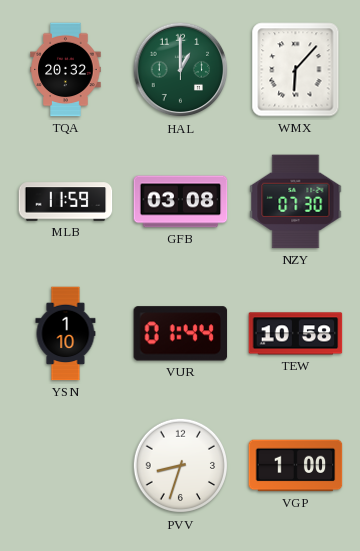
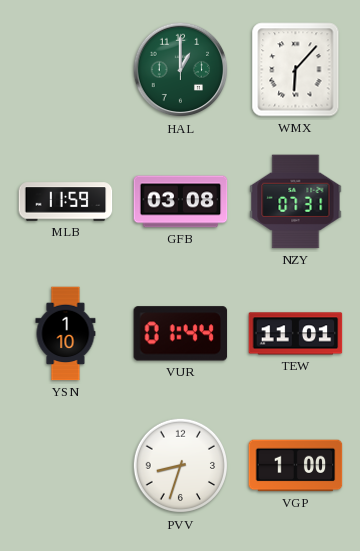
TQA: 20:32 -> none
NZY: 07:30 -> 07:31
TEW: 10:58 -> 11:01
